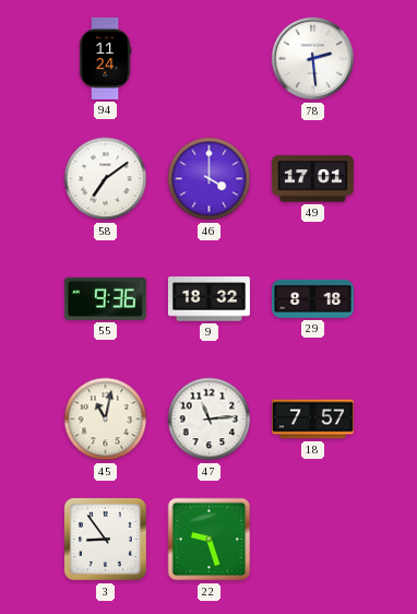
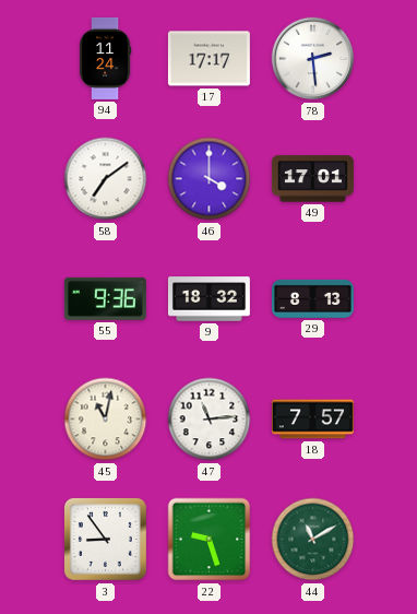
17: none -> 17:17
29: 8:18 -> 8:13
44: none -> 11:10
